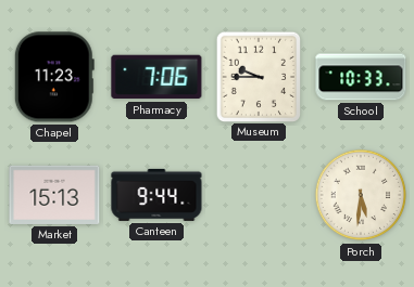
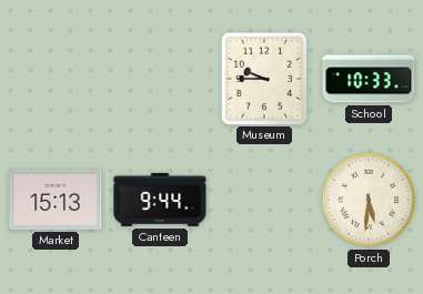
Chapel: 11:23 -> none
Pharmacy: 7:06 -> none
